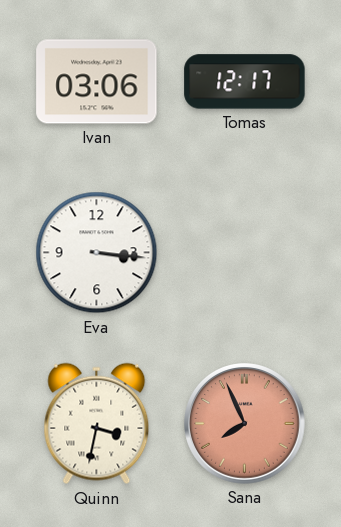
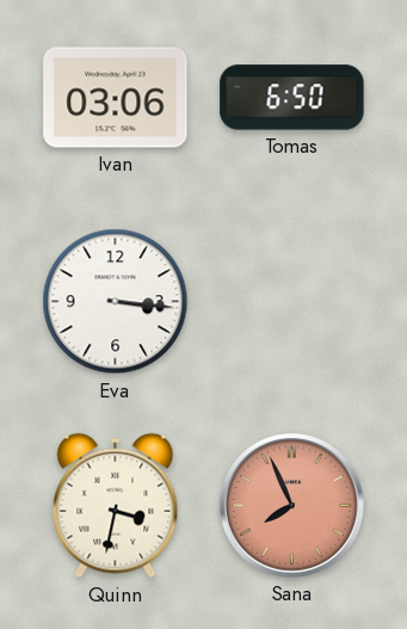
Tomas: 12:17 -> 6:50
